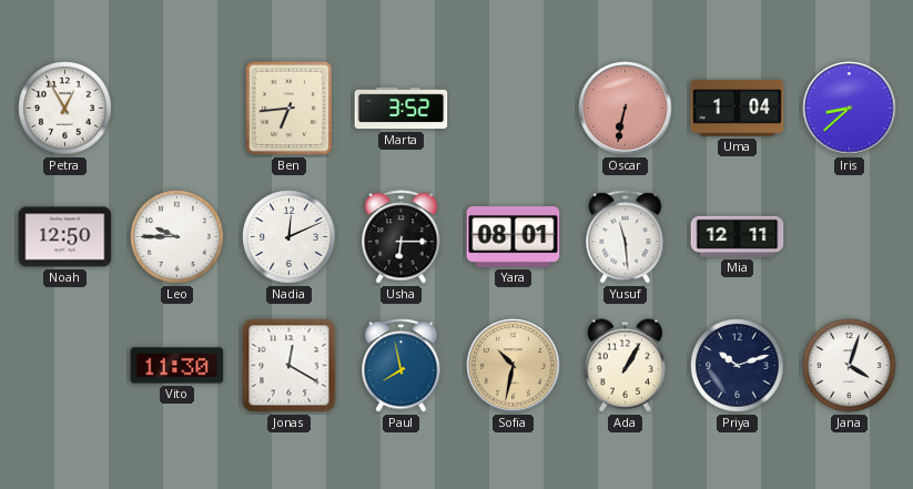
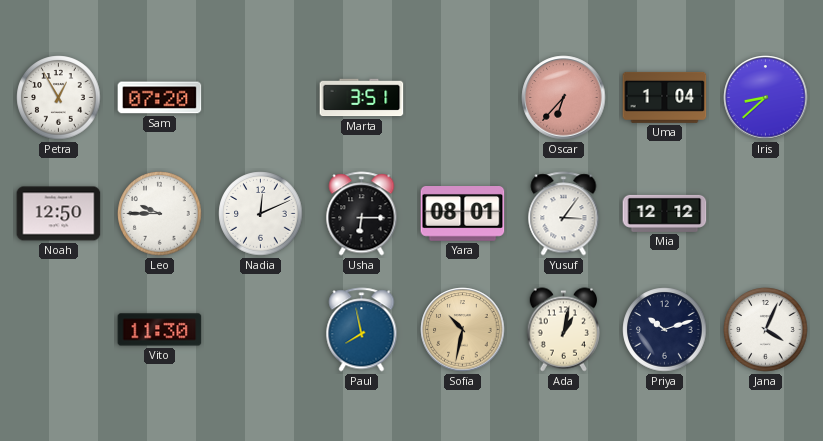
Sam: none -> 07:20
Ben: 6:44 -> none
Marta: 3:52 -> 3:51
Oscar: 6:32 -> 6:37
Yusuf: 11:29 -> 3:06
Mia: 12:11 -> 12:12
Jonas: 12:20 -> none
Ada: 1:05 -> 1:02
Jana: 4:03 -> 4:04
